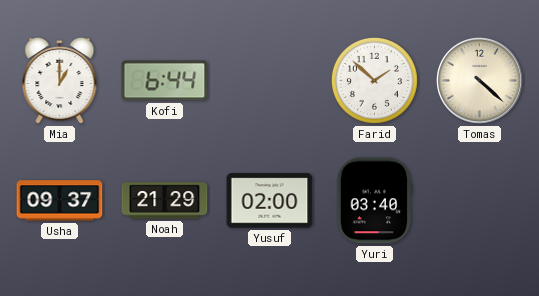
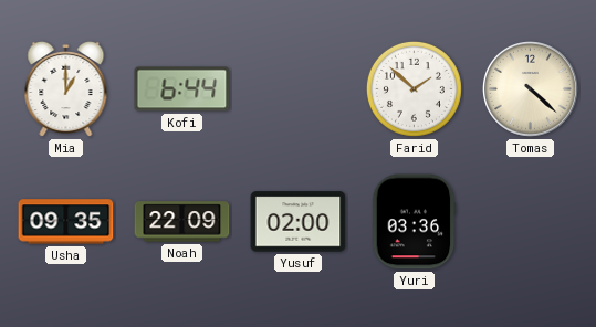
Usha: 09:37 -> 09:35
Noah: 21:29 -> 22:09
Yuri: 03:40 -> 03:36
